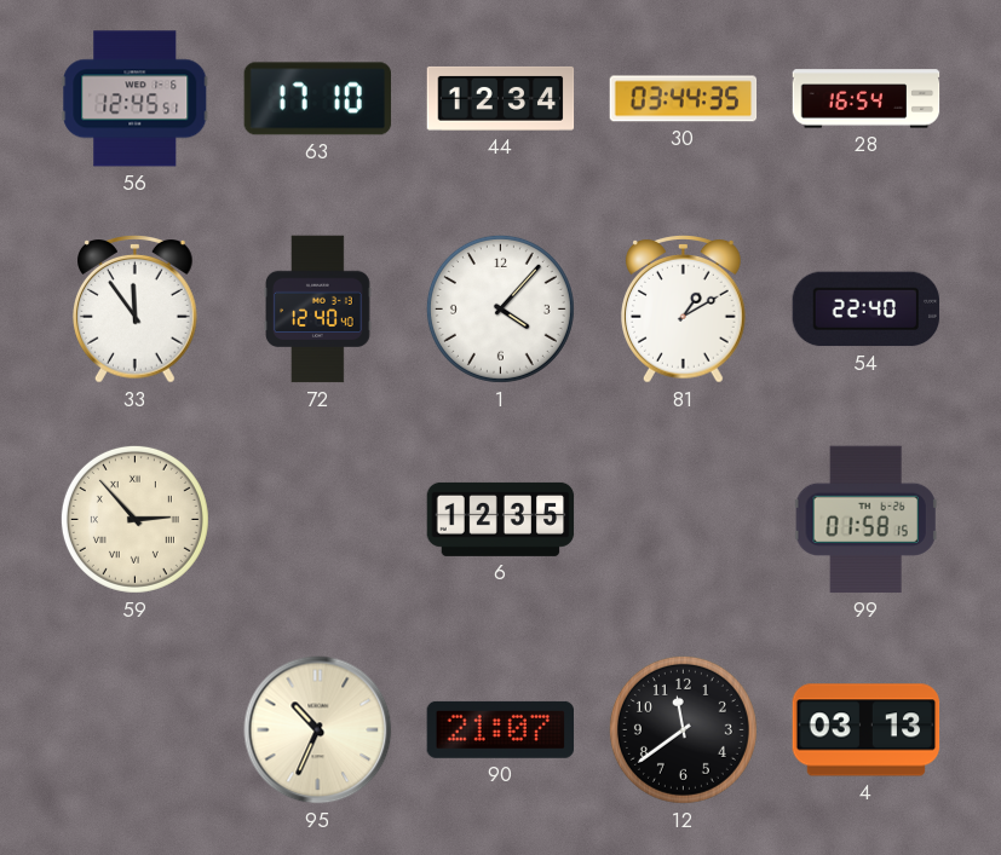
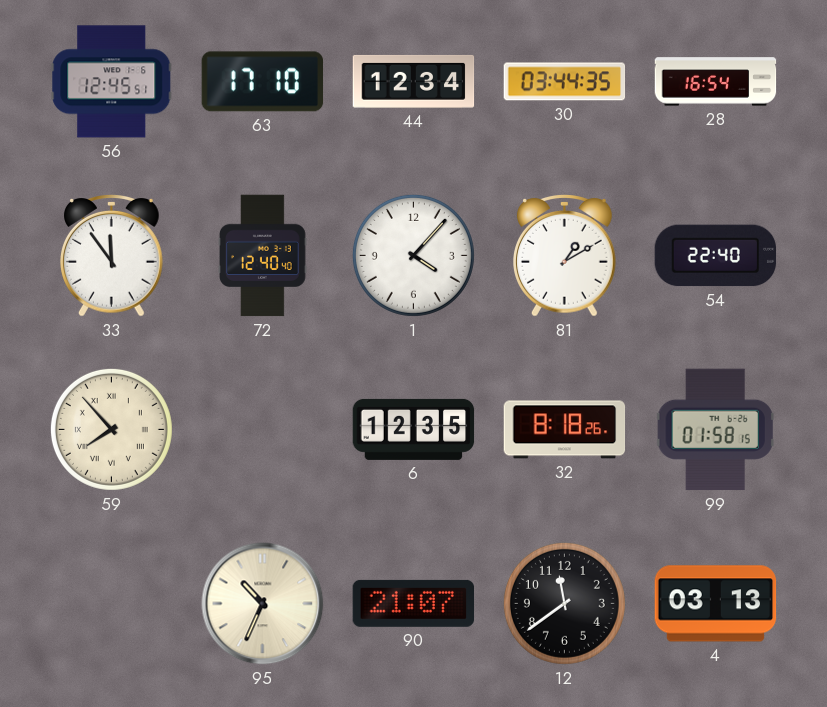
59: 2:53 -> 7:53
32: none -> 8:18
